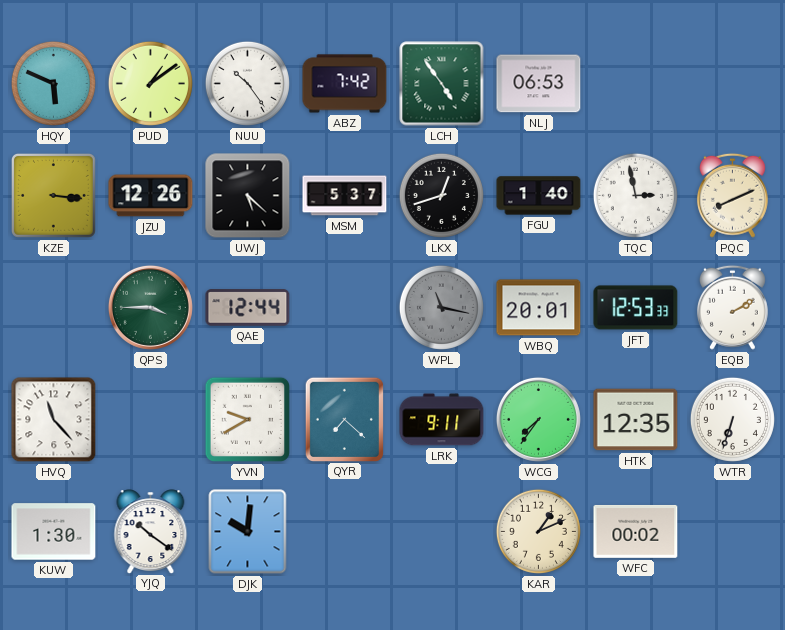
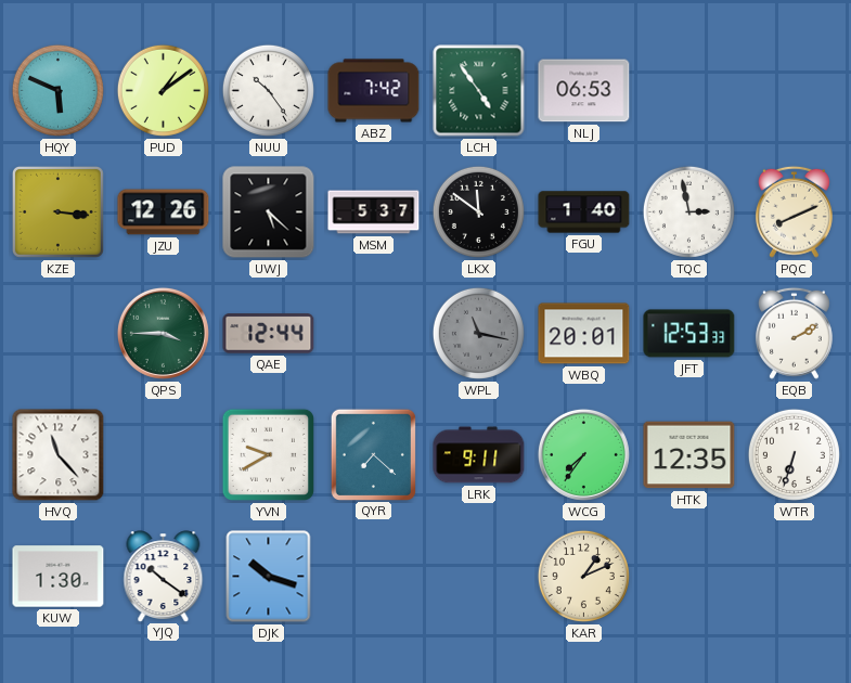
LKX: 12:42 -> 11:51
DJK: 10:01 -> 10:18
WFC: 00:02 -> none
